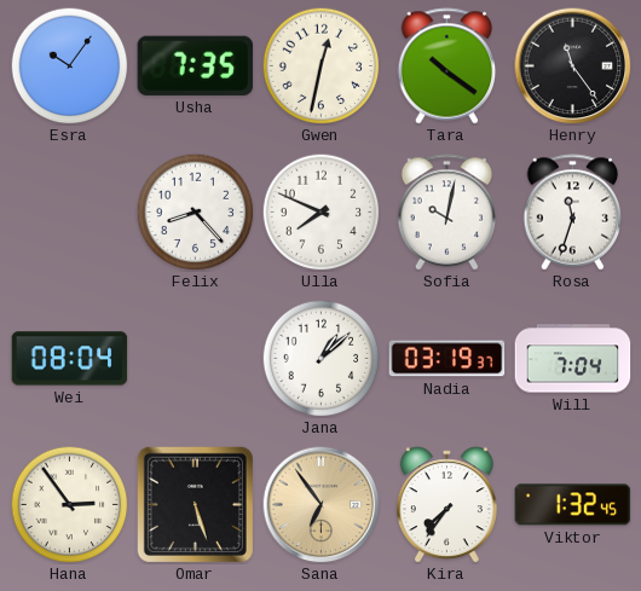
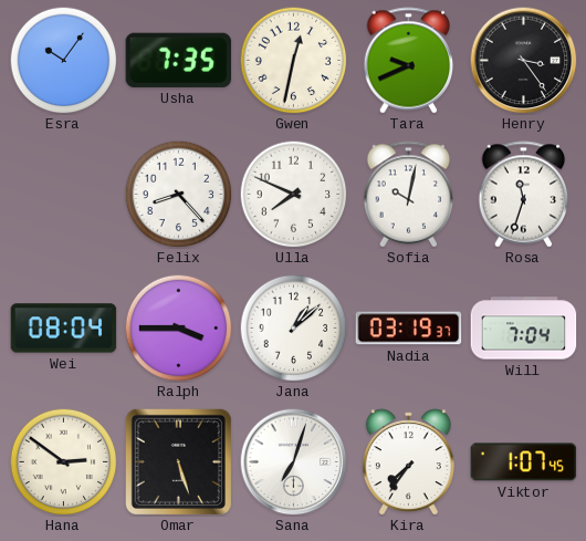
Tara: 10:21 -> 9:41
Henry: 11:24 -> 3:24
Ralph: none -> 3:45
Hana: 2:54 -> 2:51
Sana: 6:54 -> 7:03
Sana dial: champagne -> white
Viktor: 1:32 -> 1:07
